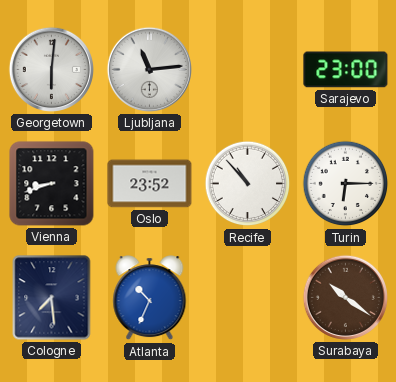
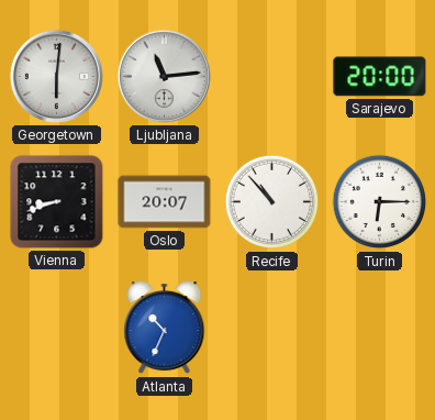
Sarajevo: 23:00 -> 20:00
Oslo: 23:52 -> 20:07
Cologne: 7:29 -> none
Surabaya: 10:21 -> none
